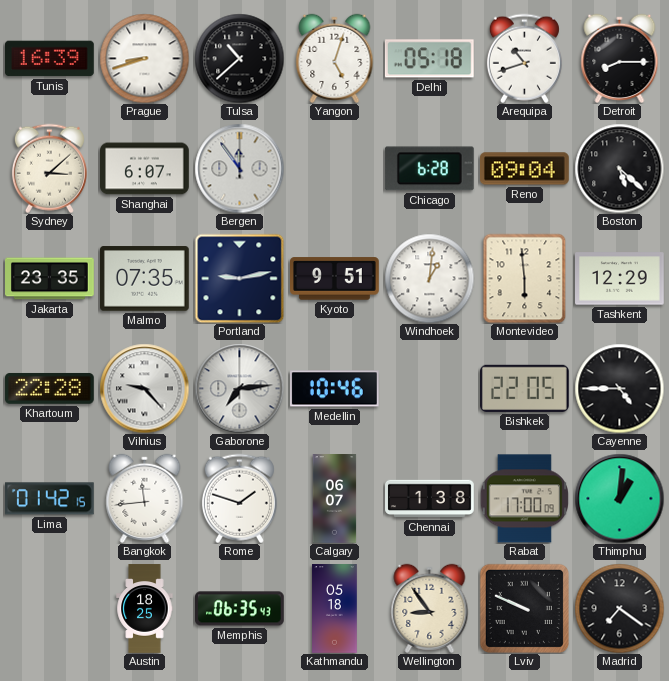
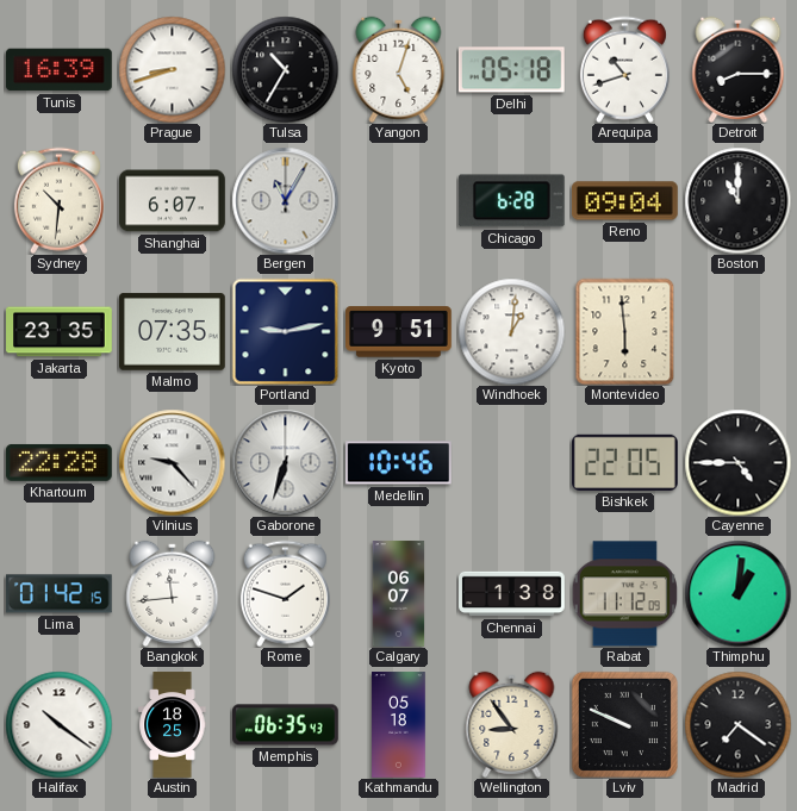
Tulsa: 10:38 -> 10:35
Sydney: 3:08 -> 10:31
Bergen: 11:54 -> 11:05
Boston: 5:22 -> 11:00
Tashkent: 12:29 -> none
Gaborone: 7:14 -> 6:33
Rabat: 17:00 -> 11:12
Halifax: none -> 10:21
